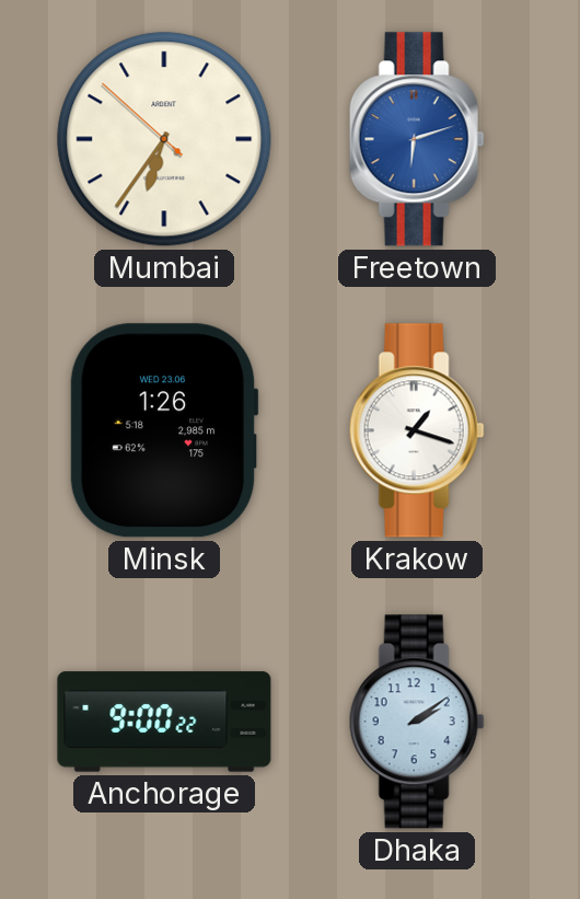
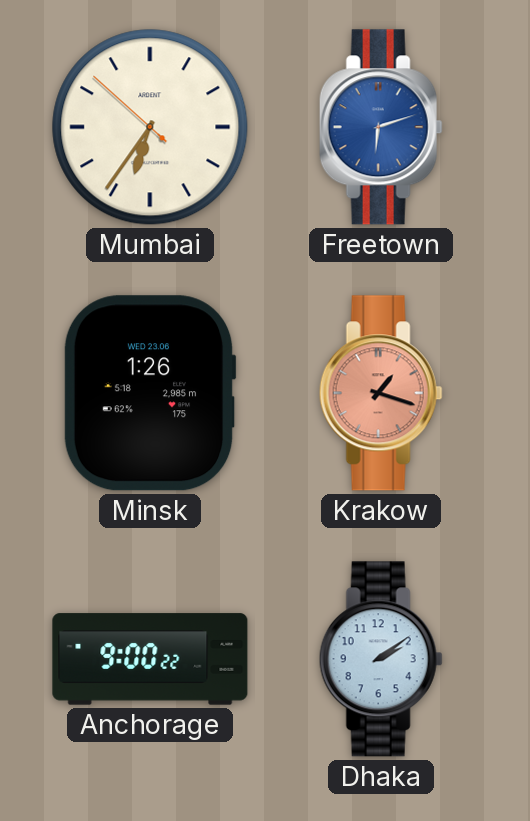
Krakow dial: white -> salmon
